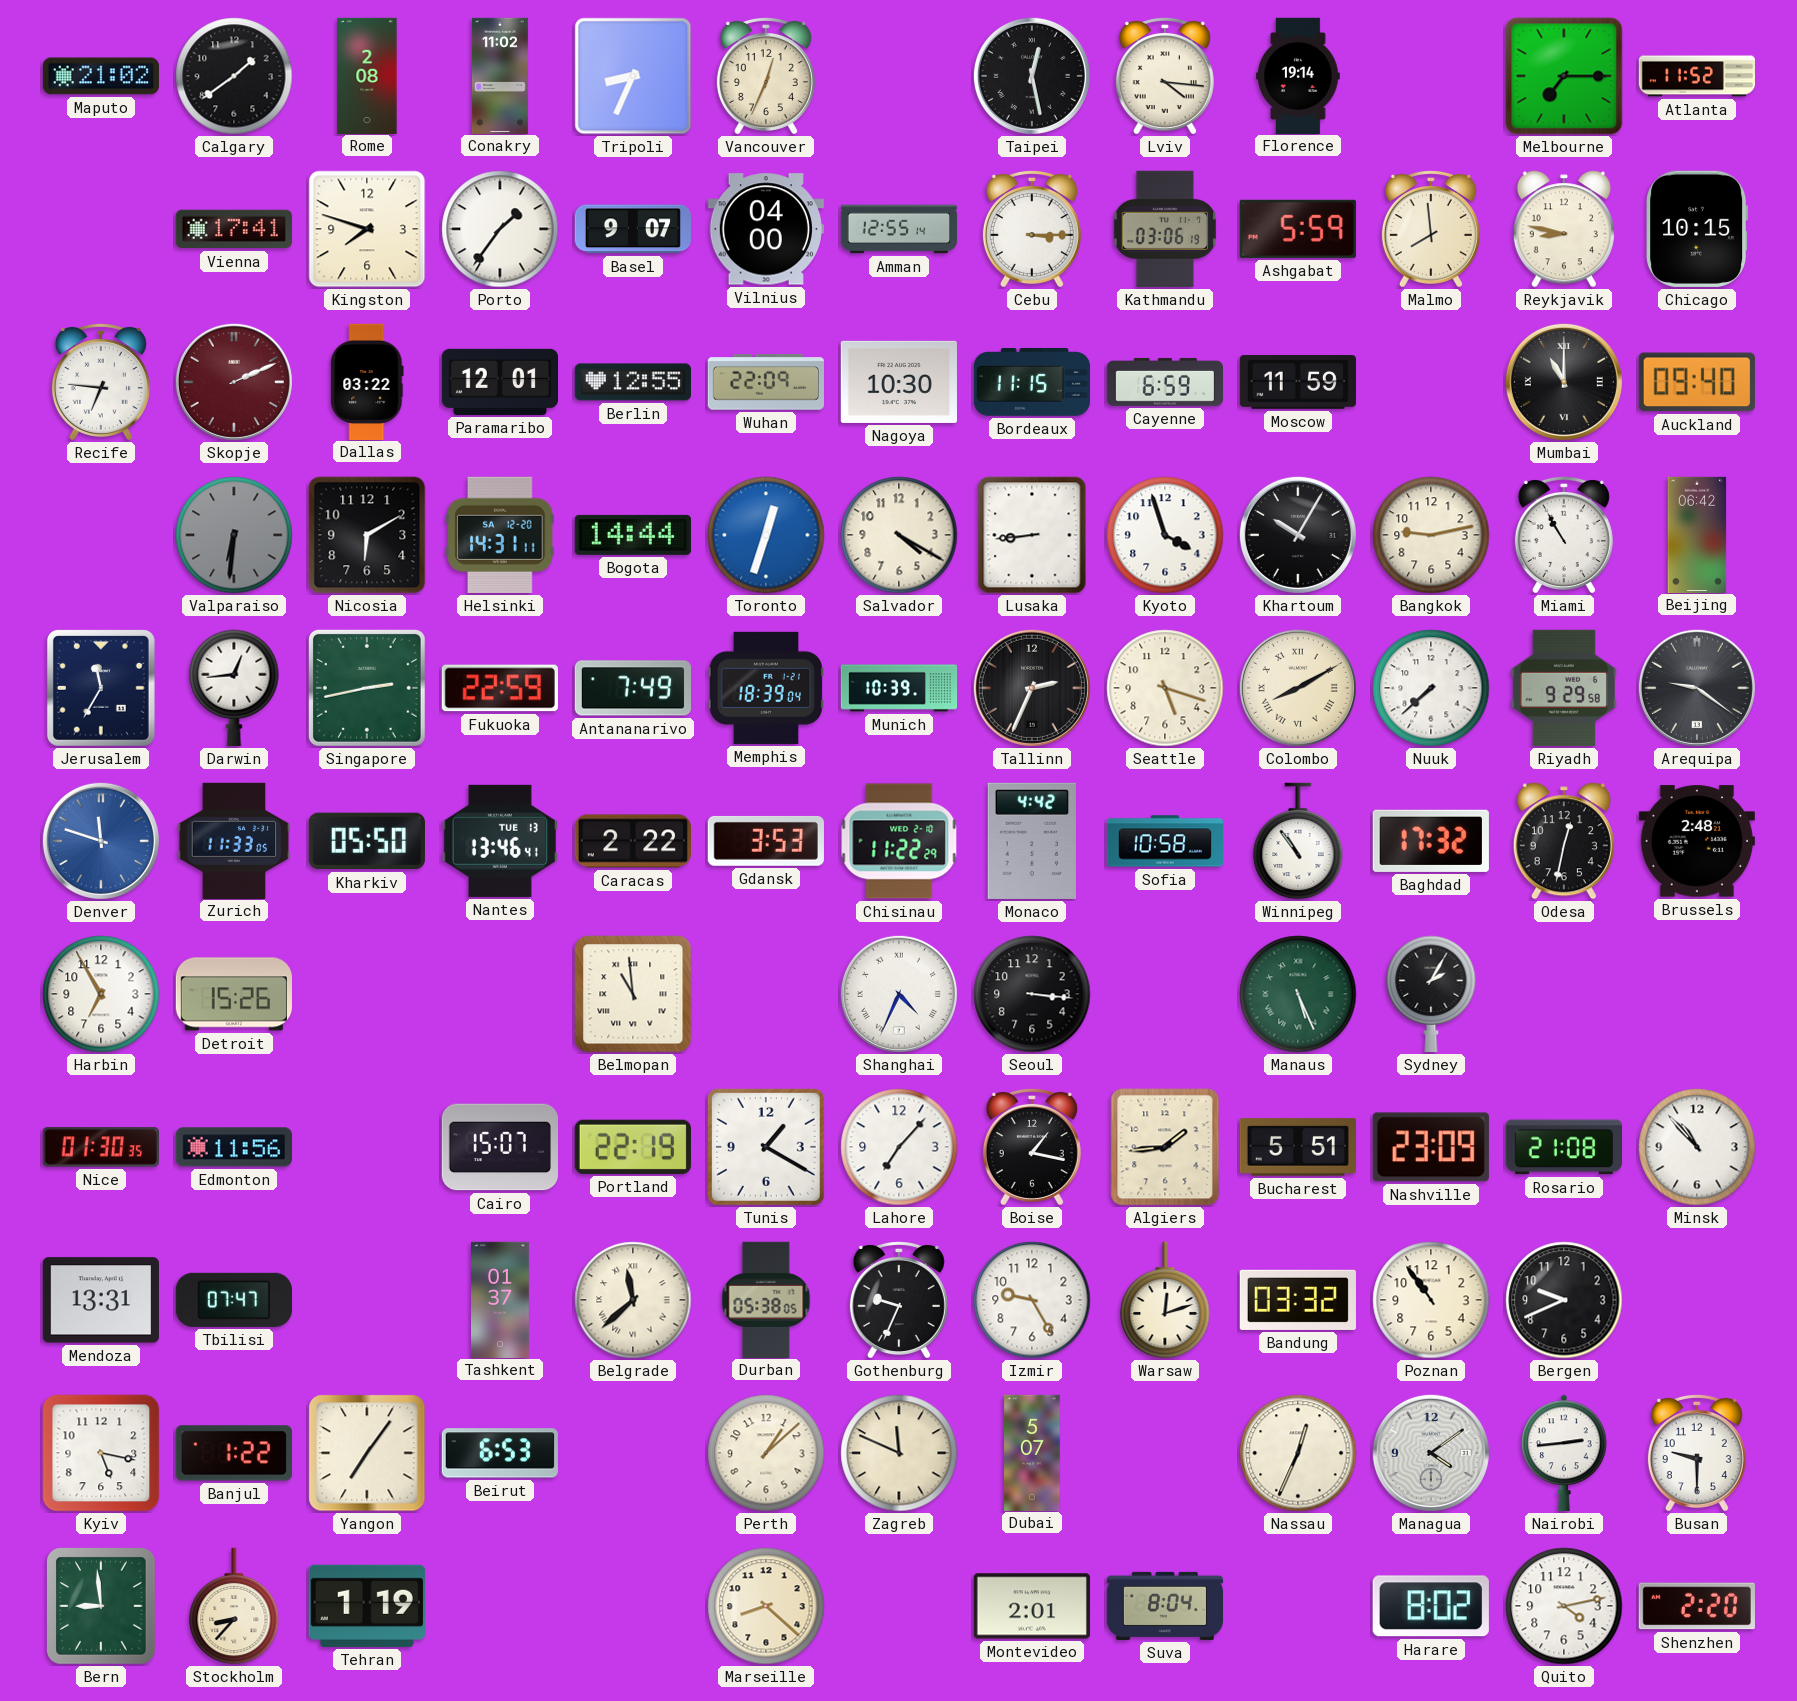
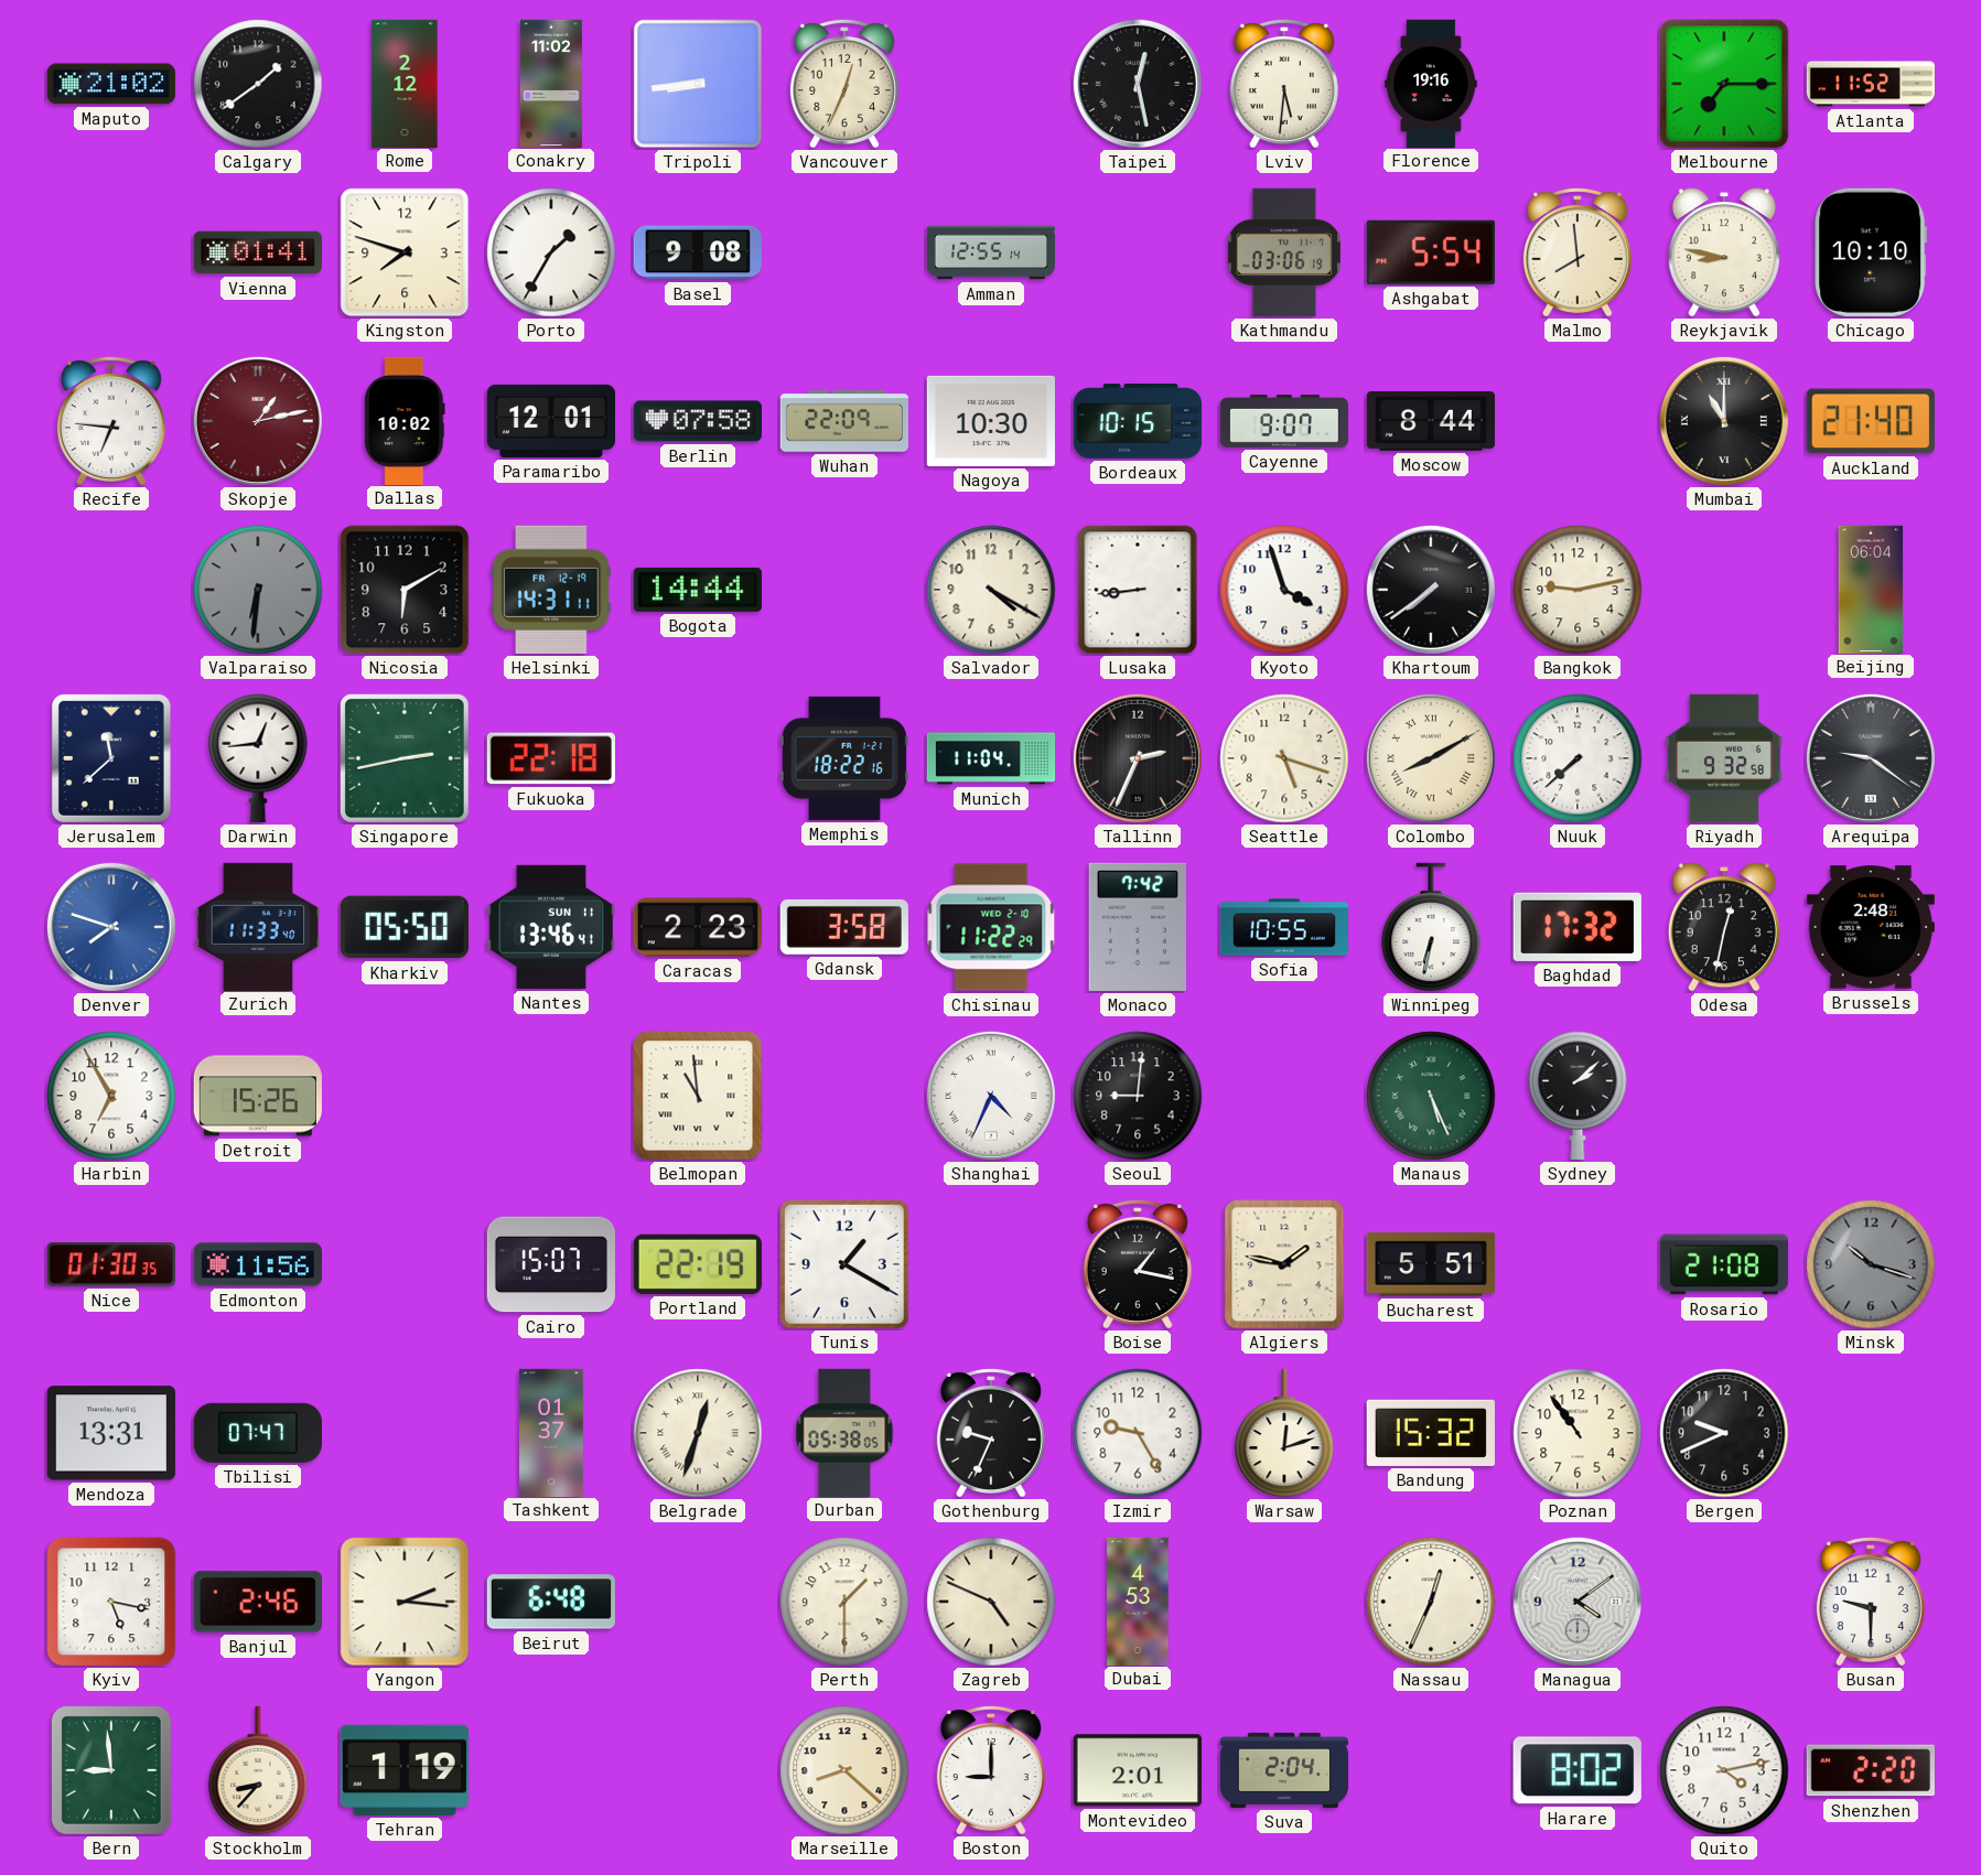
Rome: 2:08 -> 2:12
Tripoli: 8:34 -> 8:44
Lviv: 4:16 -> 5:31
Florence: 19:14 -> 19:16
Vienna: 17:41 -> 01:41
Porto: 1:36 -> 1:35
Basel: 9:07 -> 9:08
Vilnius: 04:00 -> none
Cebu: 3:15 -> none
Ashgabat: 5:59 -> 5:54
Chicago: 10:15 -> 10:10
Skopje: 2:11 -> 1:13
Dallas: 03:22 -> 10:02
Berlin: 12:55 -> 07:58
Bordeaux: 11:15 -> 10:15
Cayenne: 6:59 -> 9:07
Moscow: 11:59 -> 8:44
Auckland: 09:40 -> 21:40
Helsinki date: SA 12-20 -> FR 12-19
Toronto: 12:33 -> none
Khartoum: 10:05 -> 7:39
Miami: 10:55 -> none
Beijing: 06:42 -> 06:04
Jerusalem: 11:35 -> 11:38
Fukuoka: 22:59 -> 22:18
Antananarivo: 7:49 -> none
Memphis: 18:39 -> 18:22
Munich: 10:39 -> 11:04
Riyadh: 9:29 -> 9:32
Denver: 11:48 -> 7:48
Zurich: 11:33:05 -> 11:33:40
Nantes date: TUE 13 -> SUN 11
Caracas: 2:22 -> 2:23
Gdansk: 3:53 -> 3:58
Monaco: 4:42 -> 7:42
Sofia: 10:58 -> 10:55
Winnipeg: 10:54 -> 6:32
Seoul: 3:16 -> 9:01
Sydney: 2:05 -> 2:08
Lahore: 7:07 -> none
Algiers: 1:44 -> 1:47
Nashville: 23:09 -> none
Minsk: 10:53 -> 10:18
Minsk dial: white -> grey
Belgrade: 11:38 -> 12:33
Bandung: 03:32 -> 15:32
Banjul: 1:22 -> 2:46
Yangon: 7:06 -> 2:16
Beirut: 6:53 -> 6:48
Perth: 1:08 -> 1:30
Zagreb: 11:49 -> 4:49
Dubai: 5:07 -> 4:53
Nairobi: 2:44 -> none
Boston: none -> 9:00
Suva: 8:04 -> 2:04
